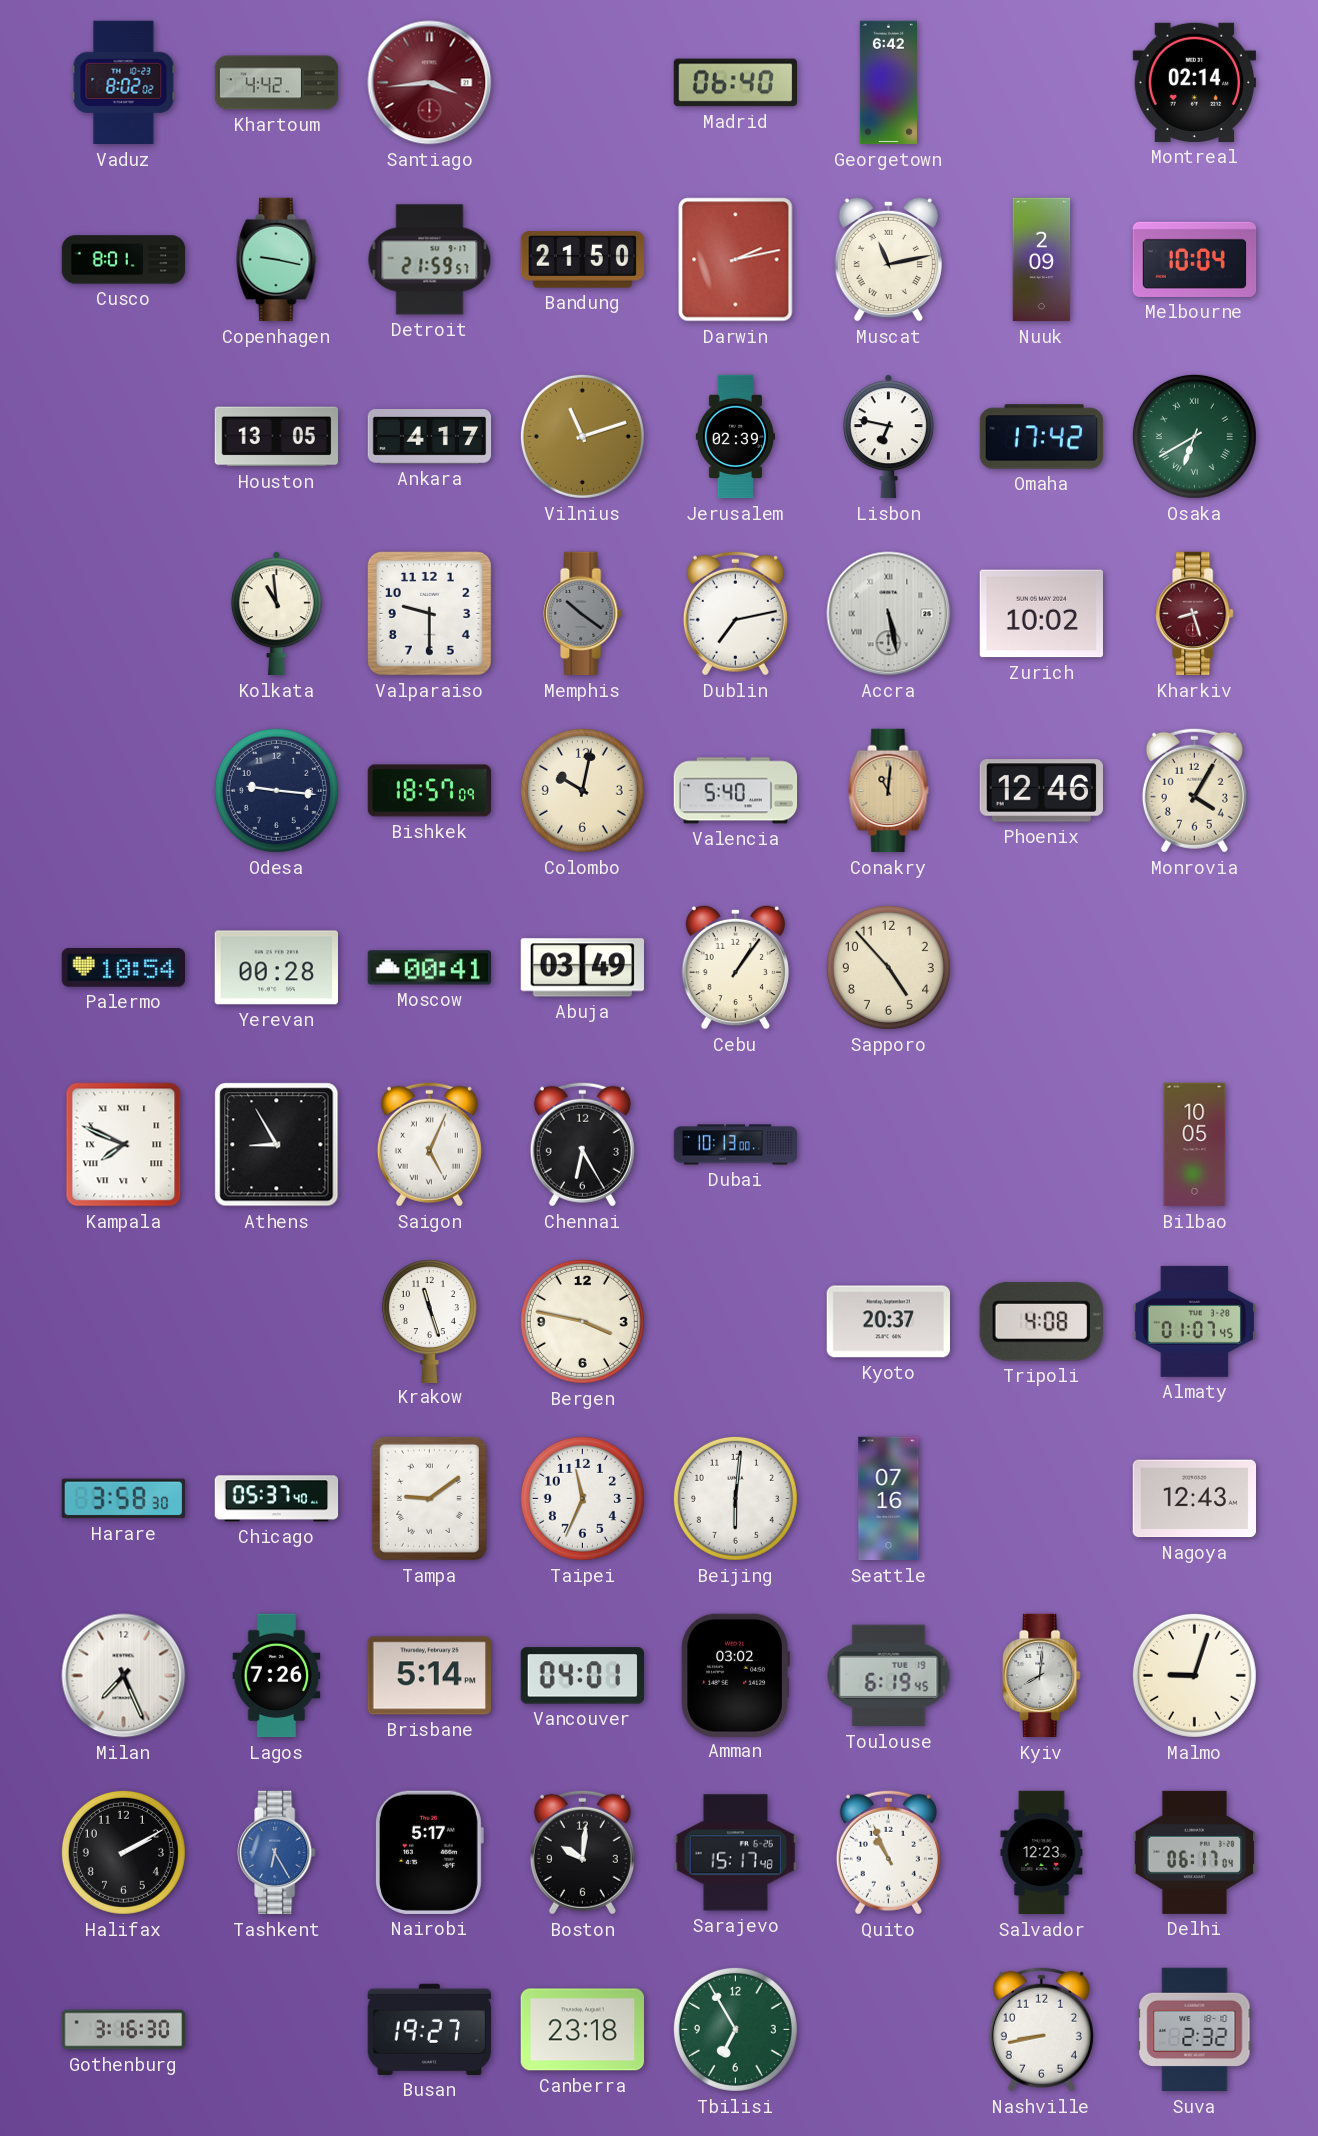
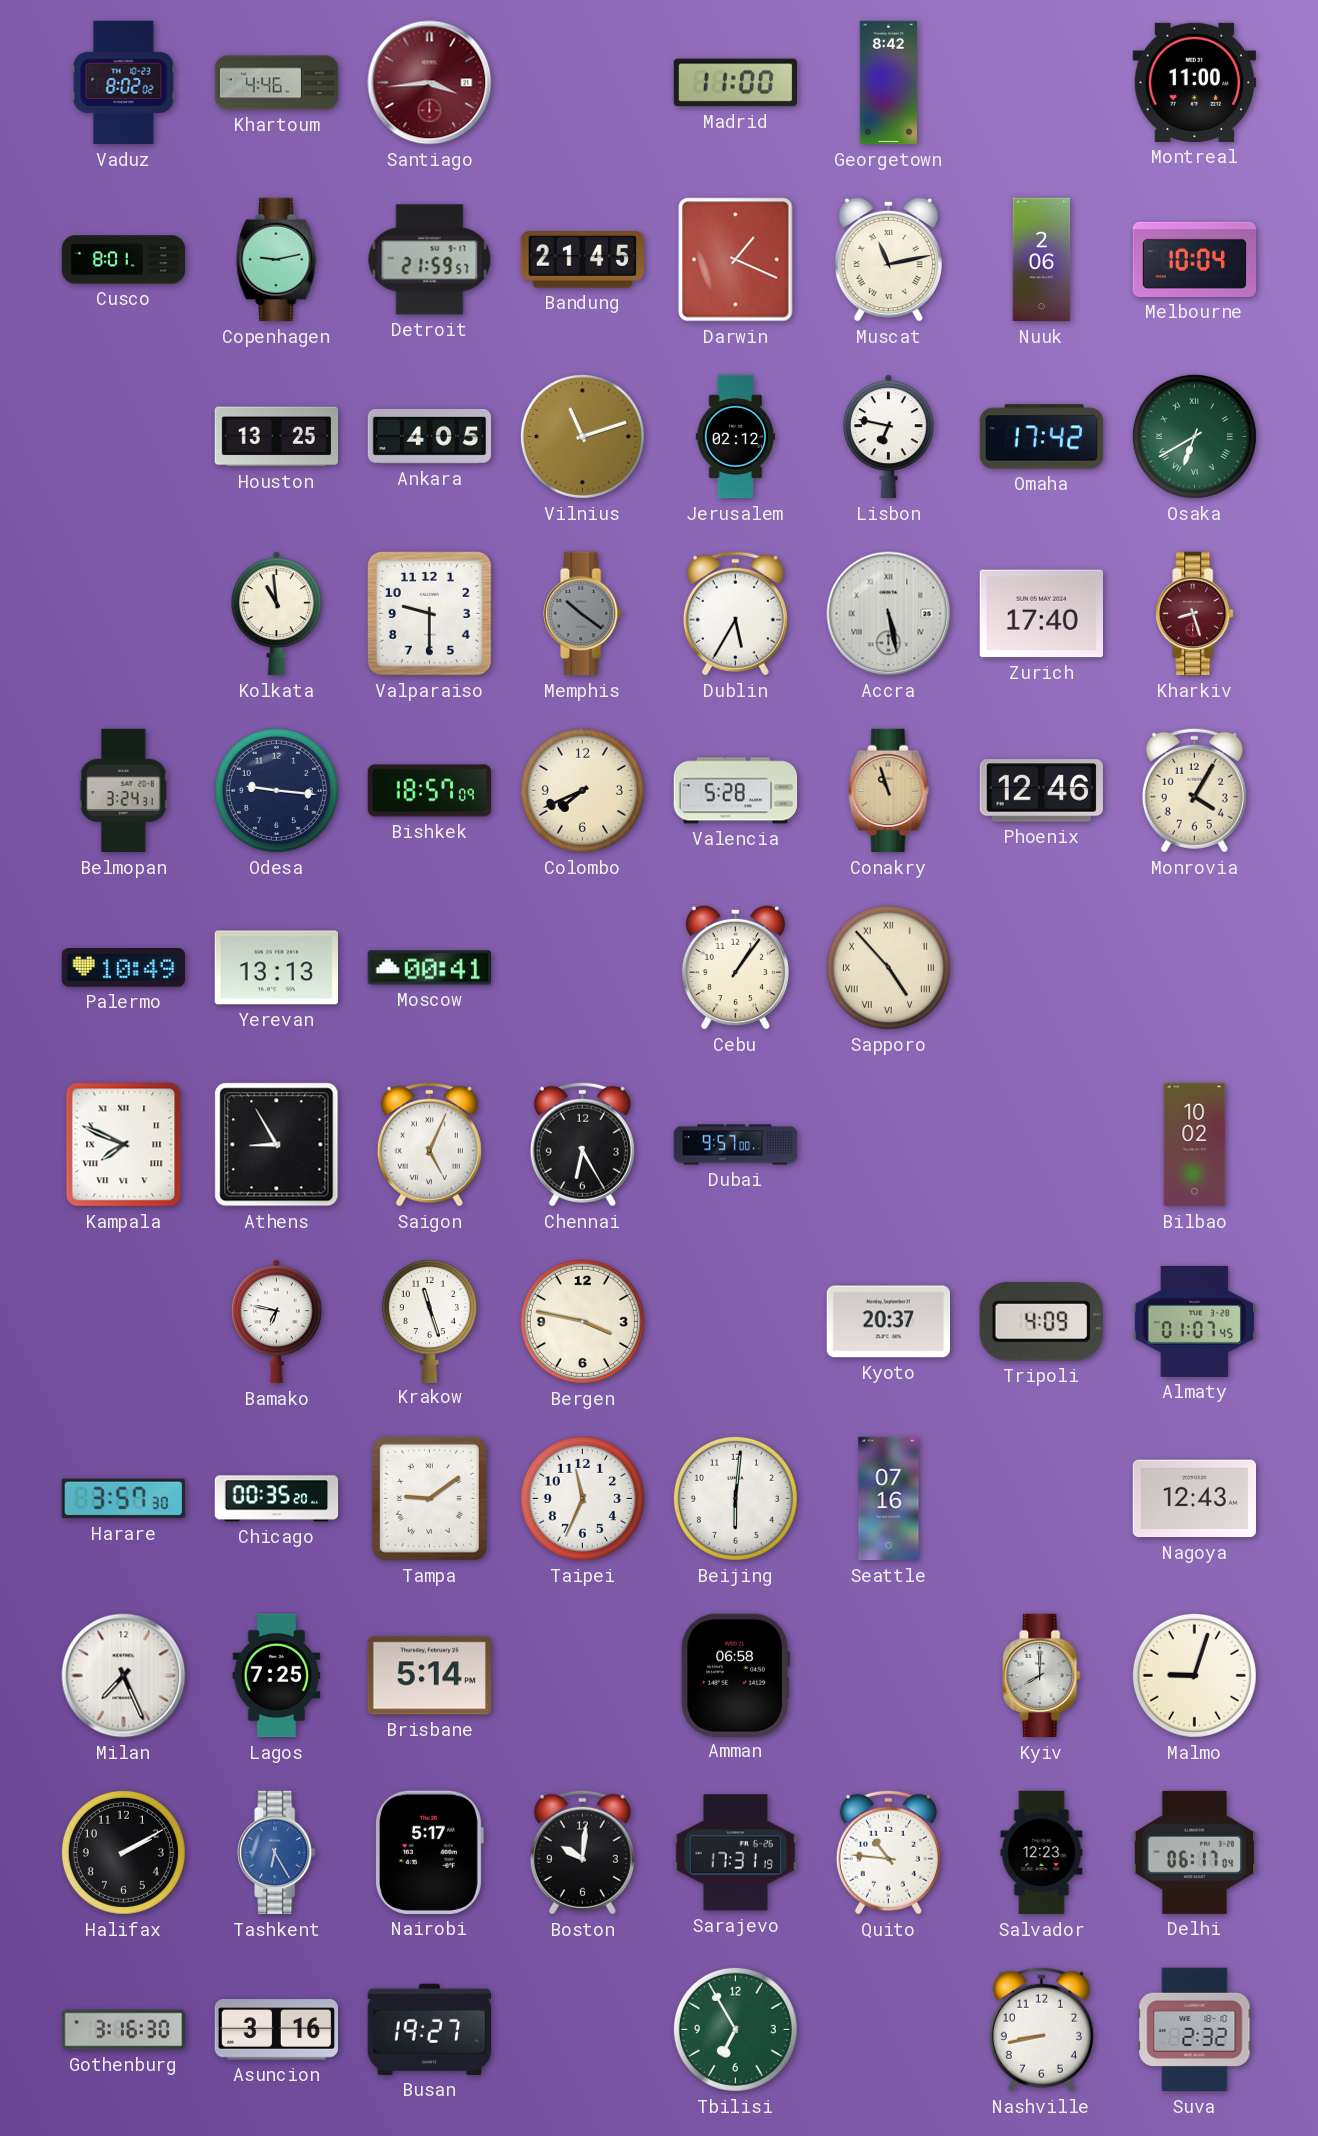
Khartoum: 4:42 -> 4:46
Madrid: 06:40 -> 11:00
Georgetown: 6:42 -> 8:42
Montreal: 02:14 -> 11:00
Copenhagen: 9:17 -> 9:13
Bandung: 21:50 -> 21:45
Darwin: 2:13 -> 1:19
Nuuk: 2:09 -> 2:06
Houston: 13:05 -> 13:25
Ankara: 4:17 -> 4:05
Jerusalem: 02:39 -> 02:12
Dublin: 7:13 -> 5:35
Zurich: 10:02 -> 17:40
Belmopan: none -> 3:24
Colombo: 10:02 -> 7:41
Valencia: 5:40 -> 5:28
Conakry: 11:01 -> 10:57
Palermo: 10:54 -> 10:49
Yerevan: 00:28 -> 13:13
Abuja: 03:49 -> none
Sapporo numerals: Arabic -> Roman
Dubai: 10:13 -> 9:57
Bilbao: 10:05 -> 10:02
Bamako: none -> 6:47
Tripoli: 4:08 -> 4:09
Harare: 3:58 -> 3:57
Chicago: 05:37 -> 00:35
Lagos: 7:26 -> 7:25
Vancouver: 04:01 -> none
Amman: 03:02 -> 06:58
Toulouse: 6:19 -> none
Kyiv: 8:01 -> 8:00
Sarajevo: 15:17 -> 17:31
Quito: 10:56 -> 10:46
Asuncion: none -> 3:16
Canberra: 23:18 -> none
